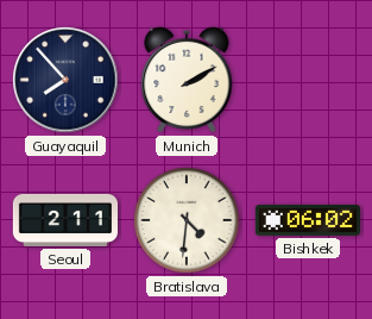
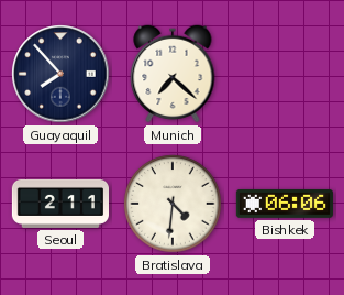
Munich: 2:10 -> 7:22
Bishkek: 06:02 -> 06:06
